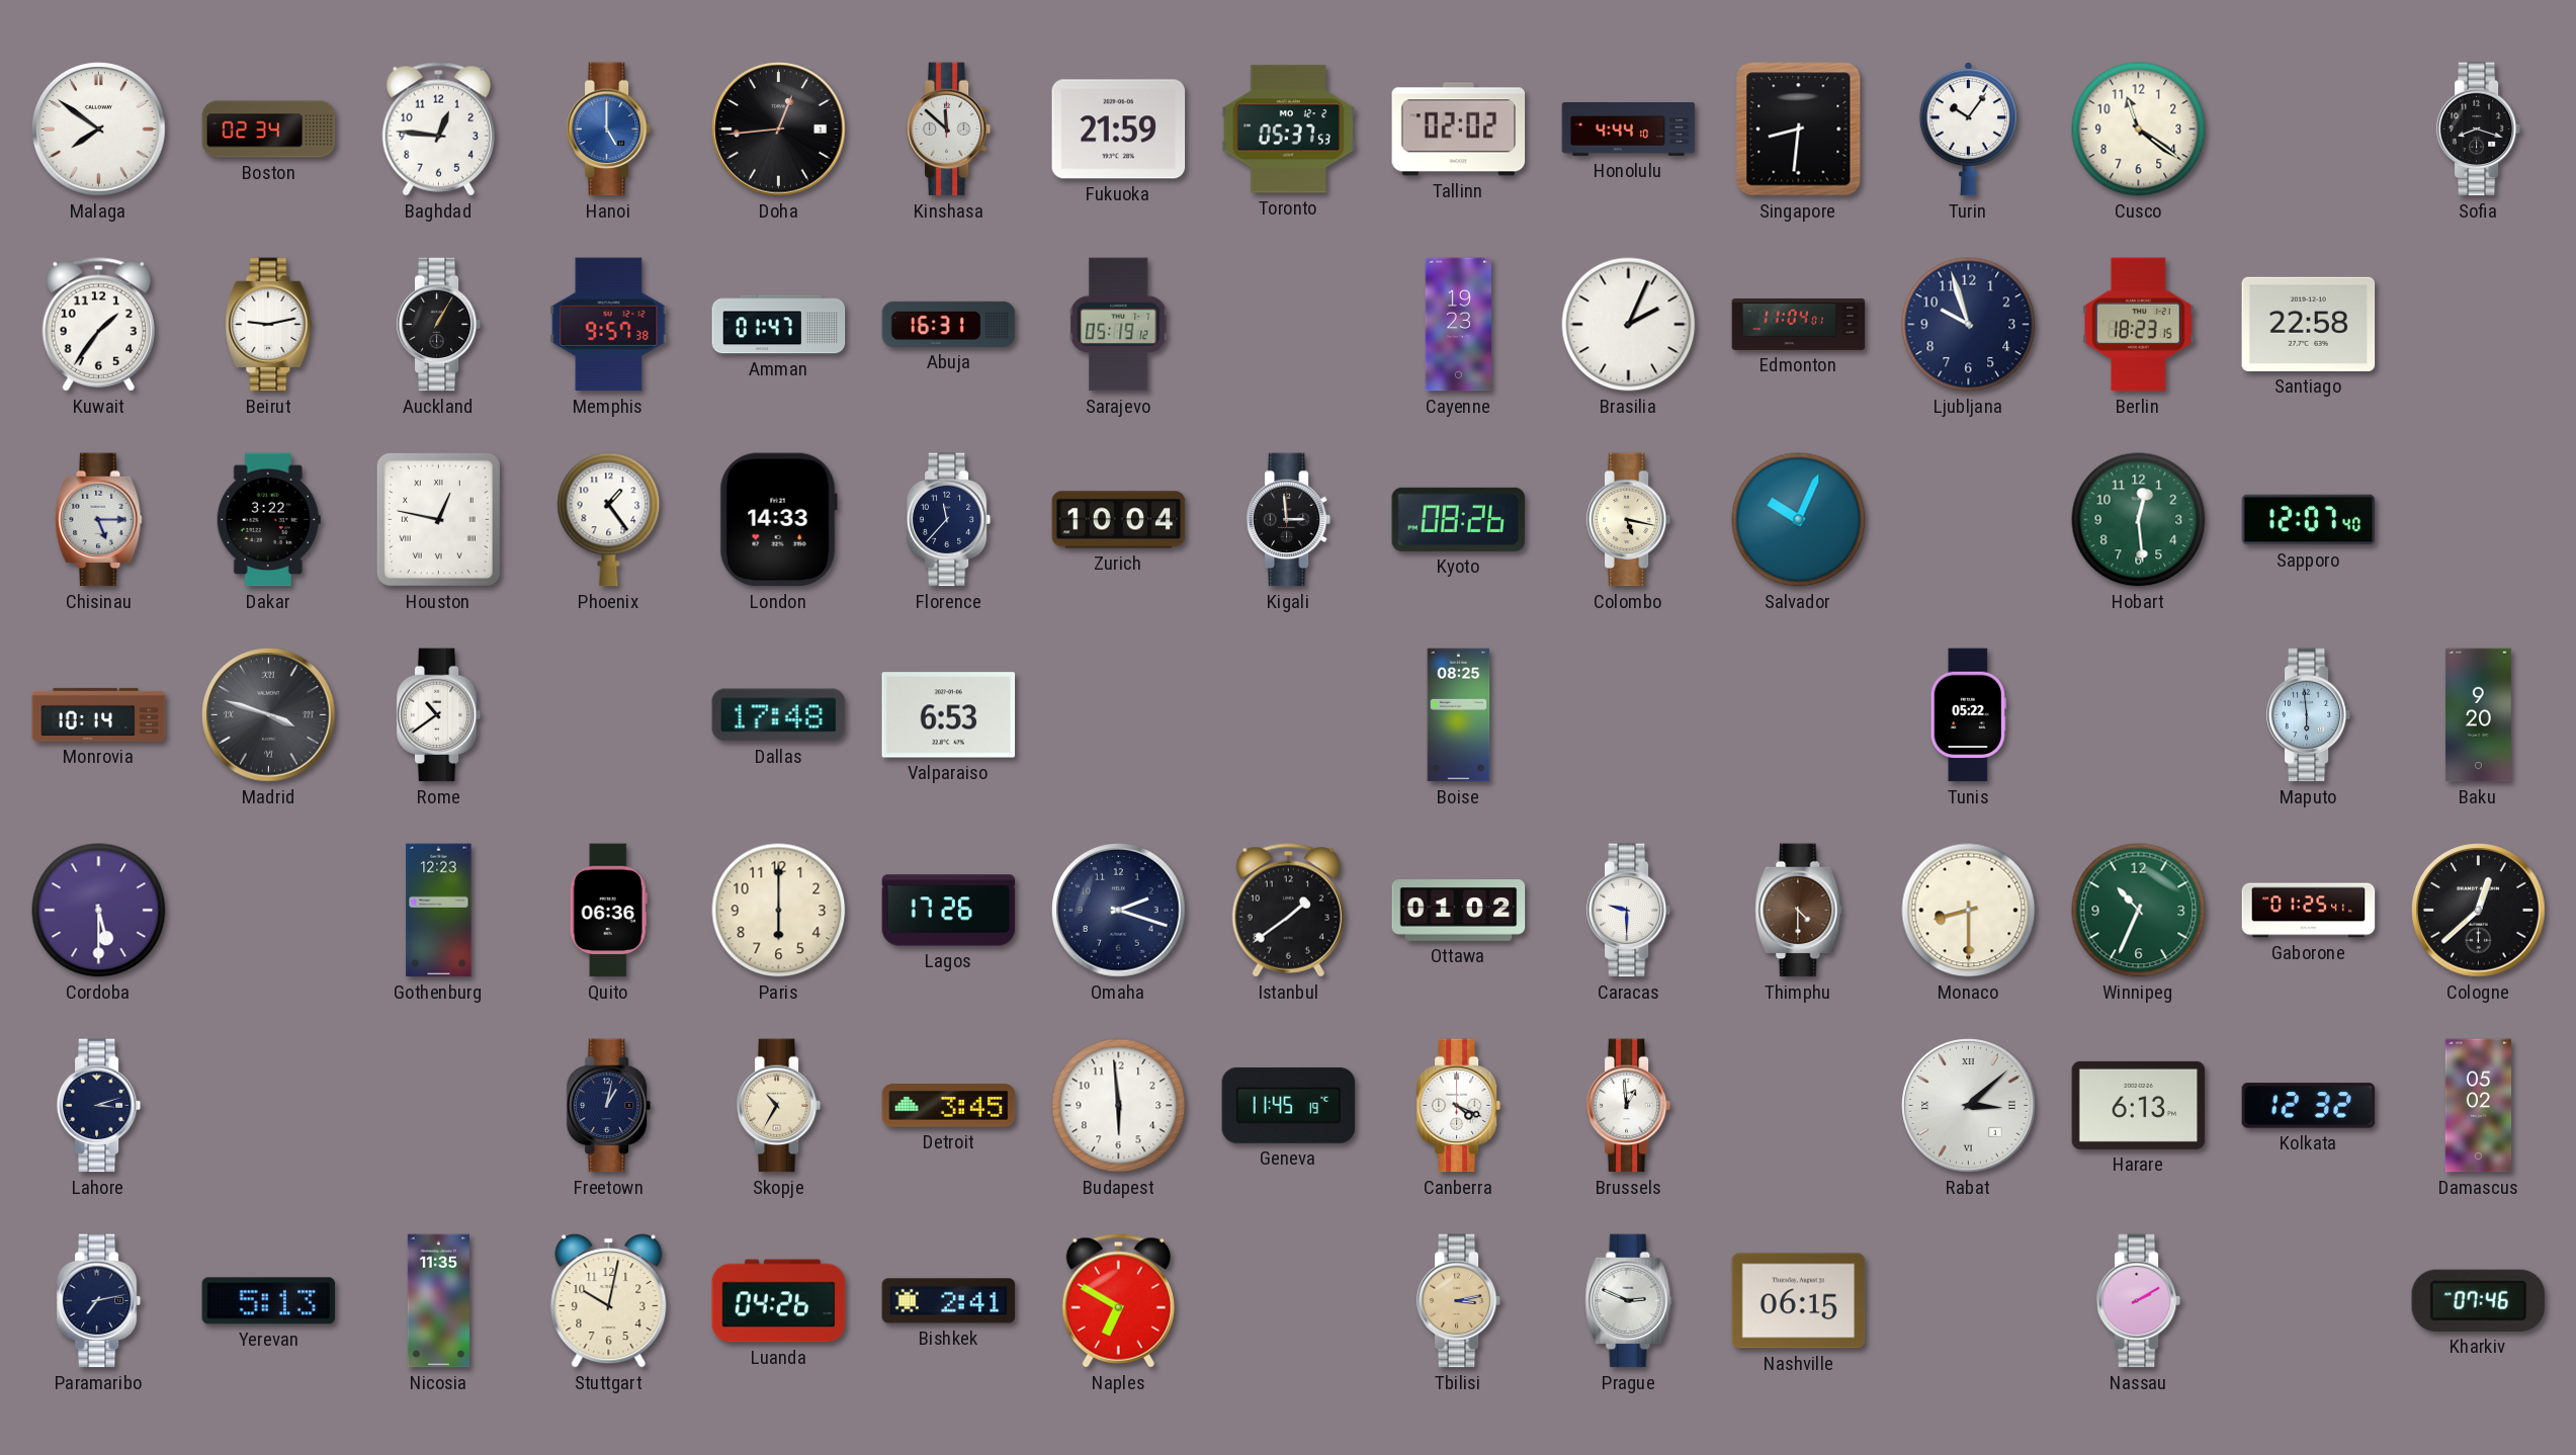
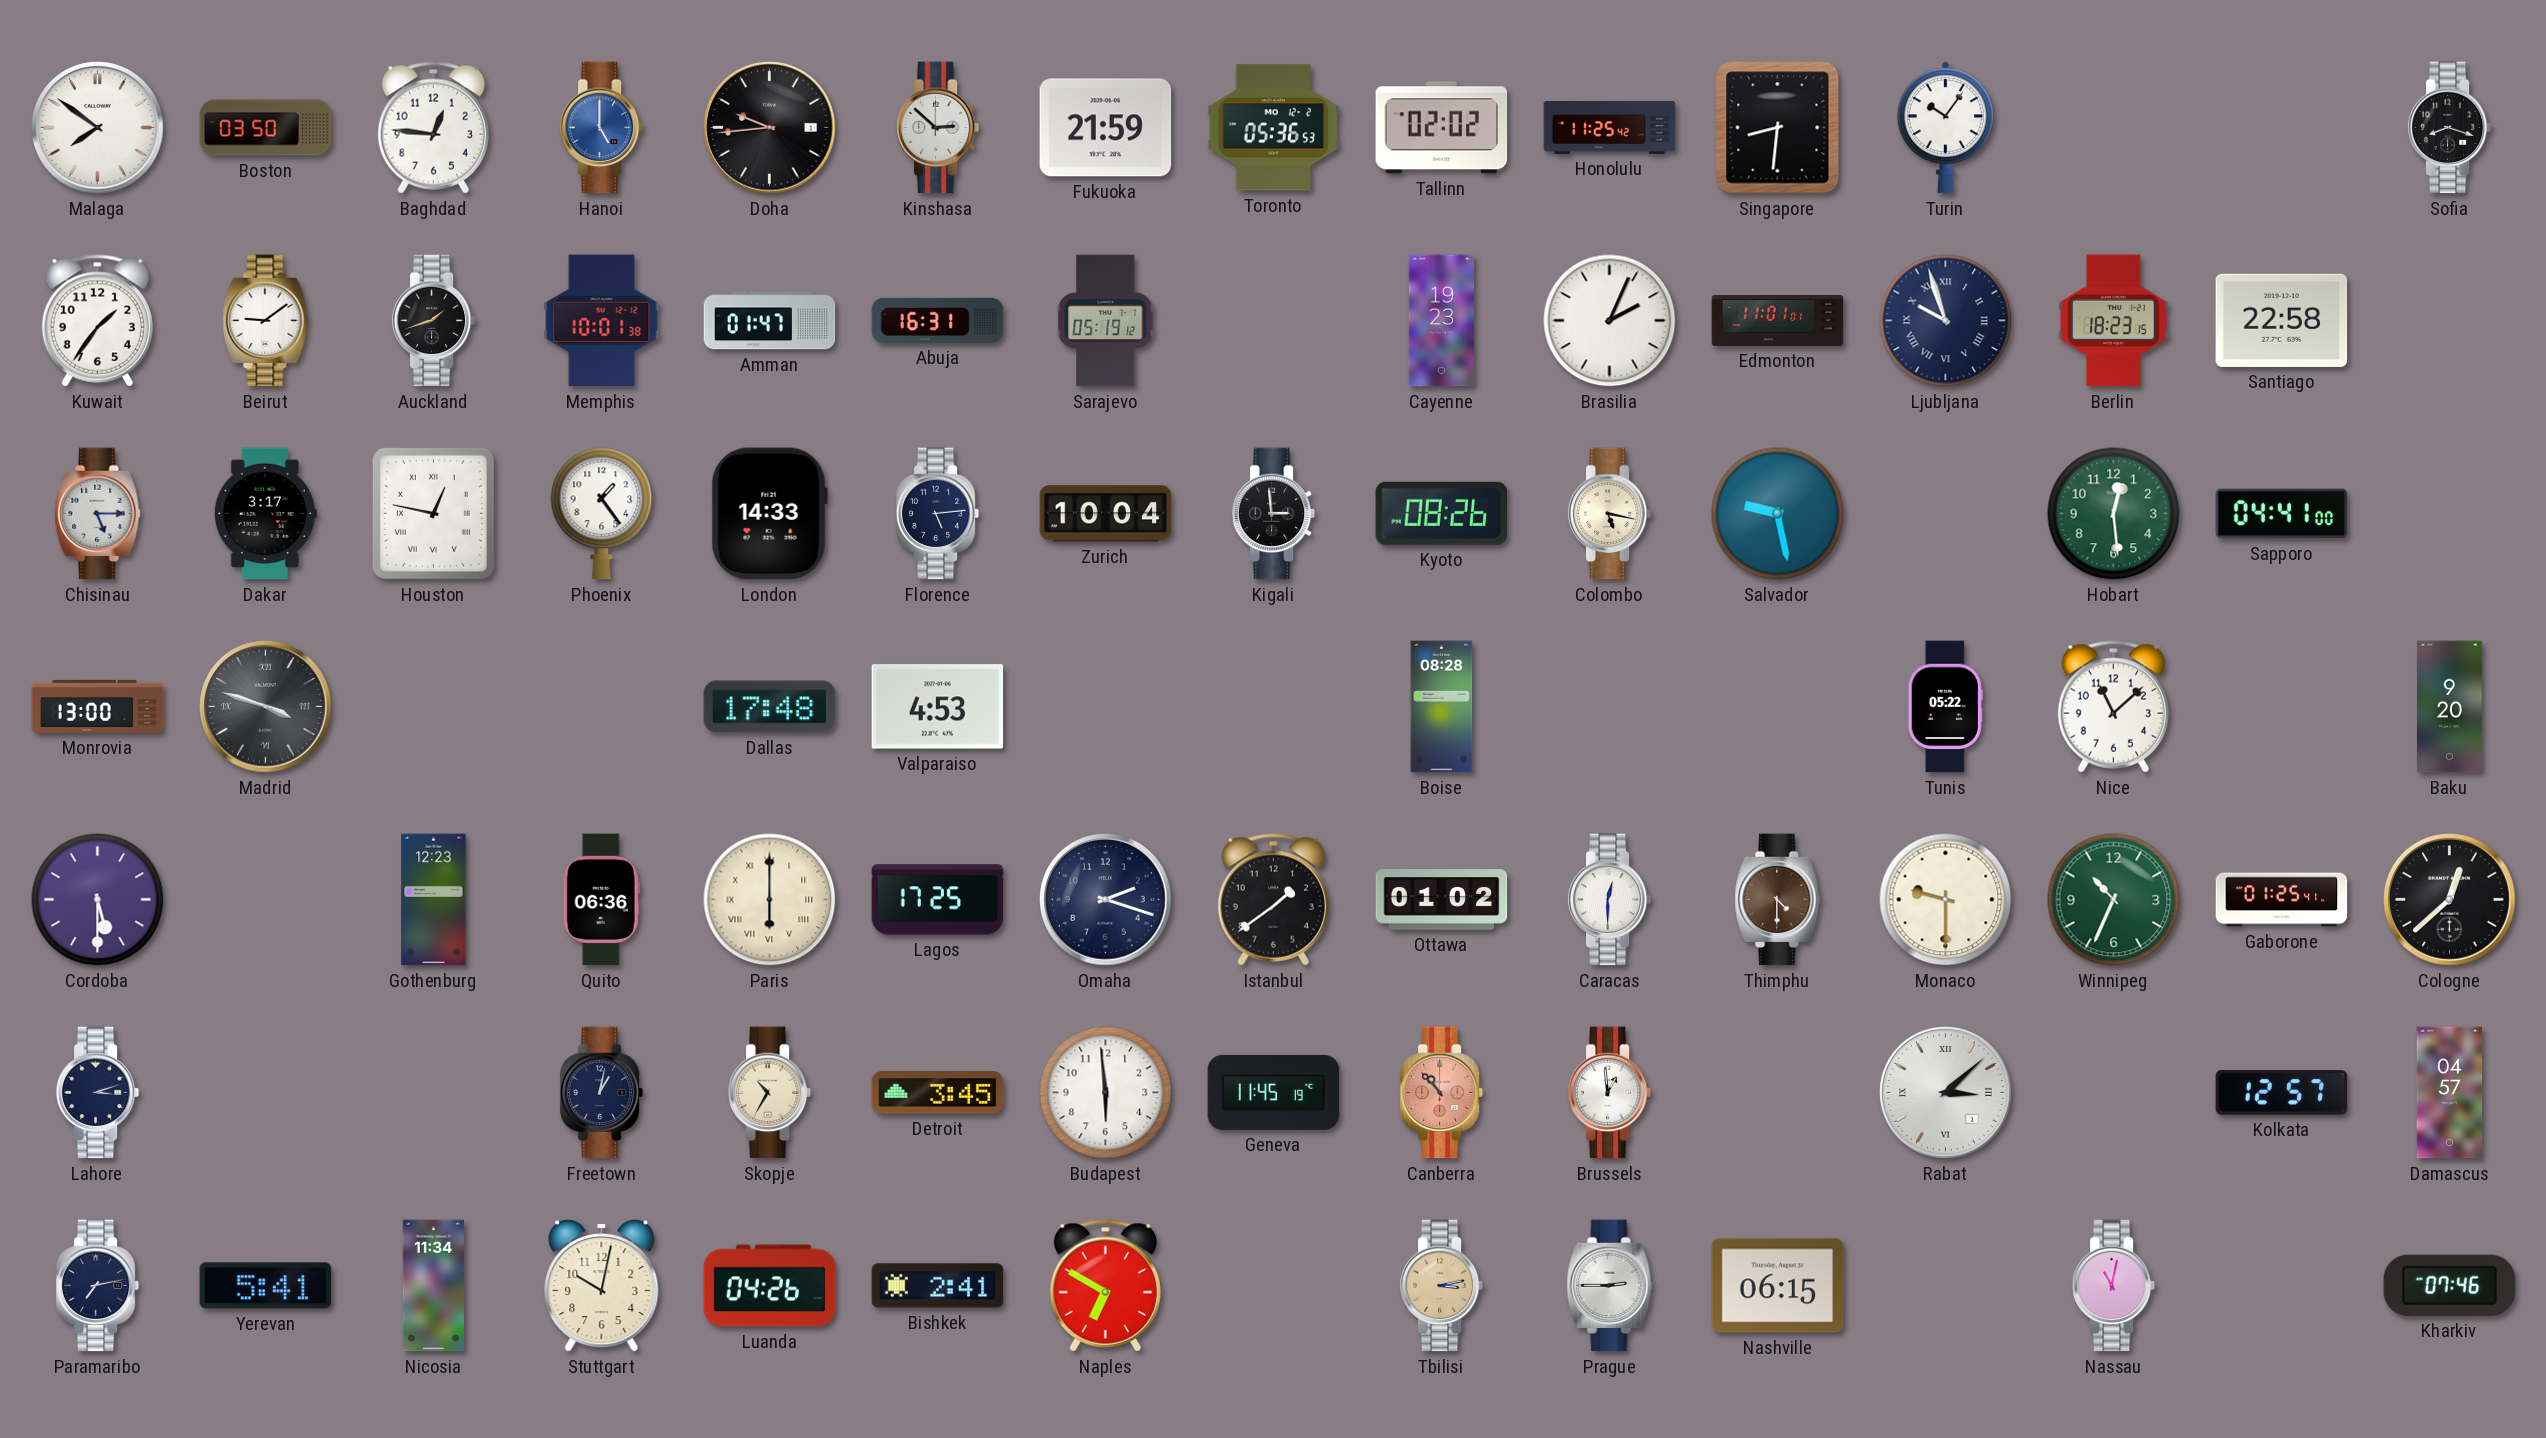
Boston: 02:34 -> 03:50
Doha: 12:44 -> 9:44
Kinshasa: 11:52 -> 2:52
Toronto: 05:37 -> 05:36
Honolulu: 4:44 -> 11:25
Cusco: 11:21 -> none
Beirut: 9:13 -> 9:09
Auckland: 1:05 -> 1:42
Memphis: 9:57 -> 10:01
Edmonton: 11:04 -> 11:01
Ljubljana numerals: Arabic -> Roman
Dakar: 3:22 -> 3:17
Florence: 11:37 -> 5:14
Salvador: 10:04 -> 9:28
Sapporo: 12:07 -> 04:41
Monrovia: 10:14 -> 13:00
Rome: 10:39 -> none
Valparaiso: 6:53 -> 4:53
Boise: 08:25 -> 08:28
Nice: none -> 11:08
Maputo: 5:59 -> none
Paris numerals: Arabic -> Roman
Lagos: 17:26 -> 17:25
Caracas: 9:30 -> 12:30
Monaco: 8:30 -> 9:30
Canberra: 4:19 -> 10:53
Canberra dial: white -> salmon
Harare: 6:13 -> none
Kolkata: 12:32 -> 12:57
Damascus: 05:02 -> 04:57
Yerevan: 5:13 -> 5:41
Nicosia: 11:35 -> 11:34
Prague: 2:49 -> 2:45
Nassau: 2:10 -> 11:02
